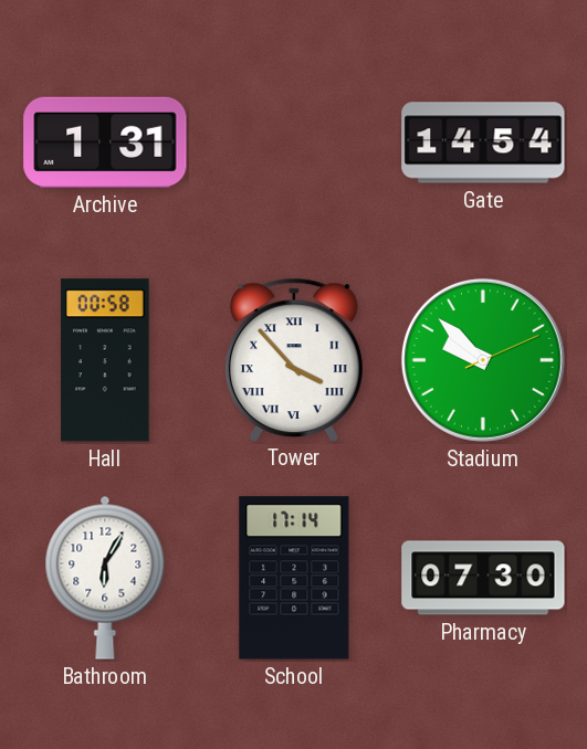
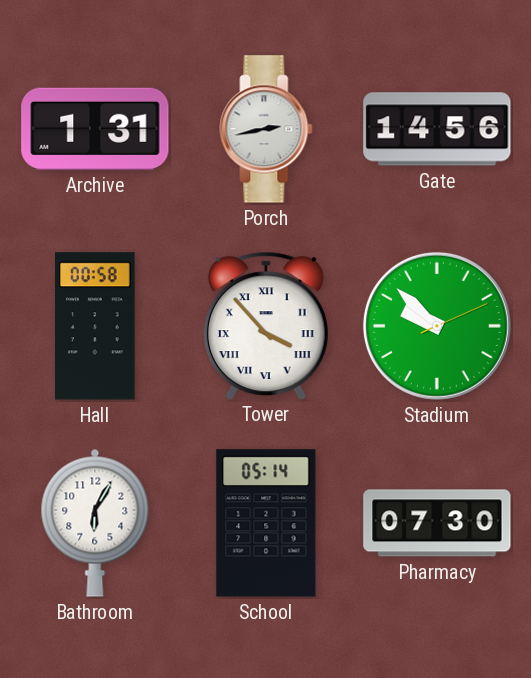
Porch: none -> 2:43
Gate: 14:54 -> 14:56
School: 17:14 -> 05:14
